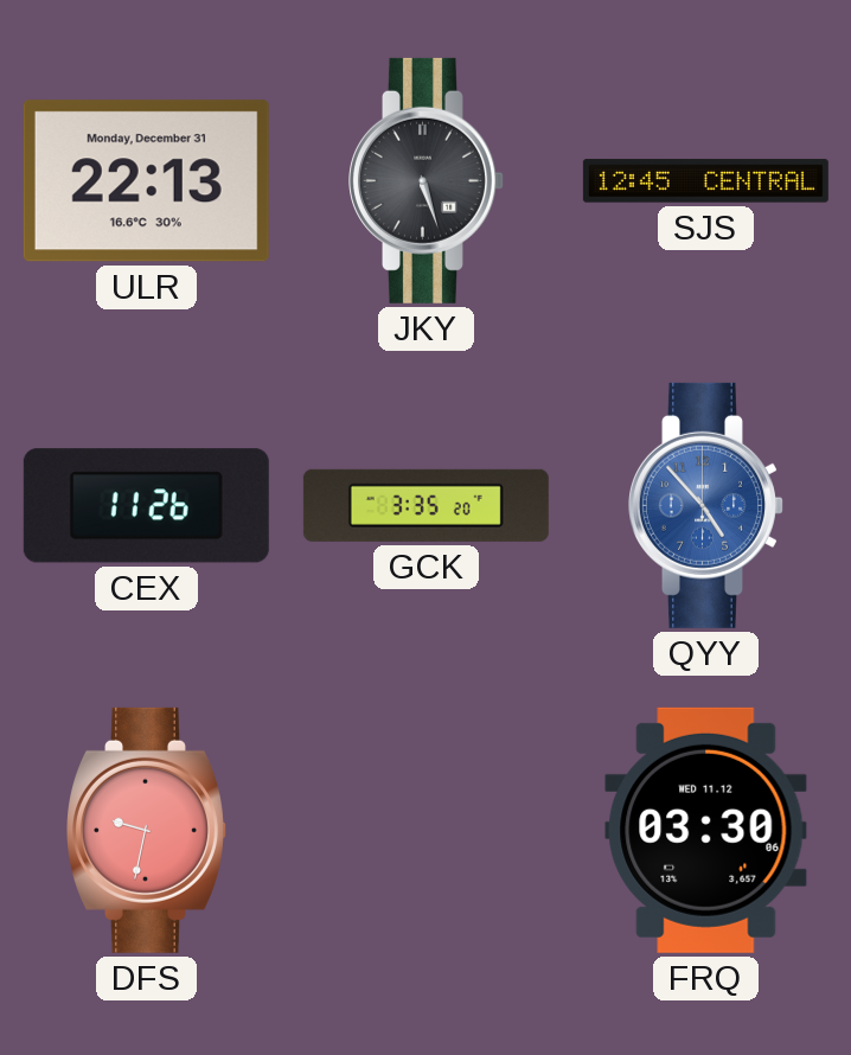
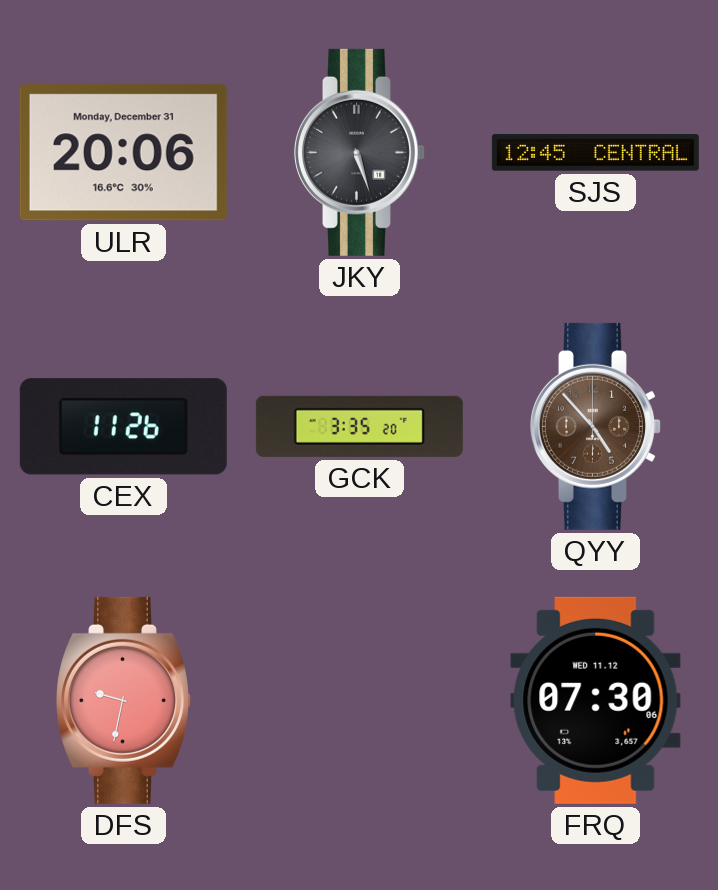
ULR: 22:13 -> 20:06
QYY dial: blue -> brown
FRQ: 03:30 -> 07:30
